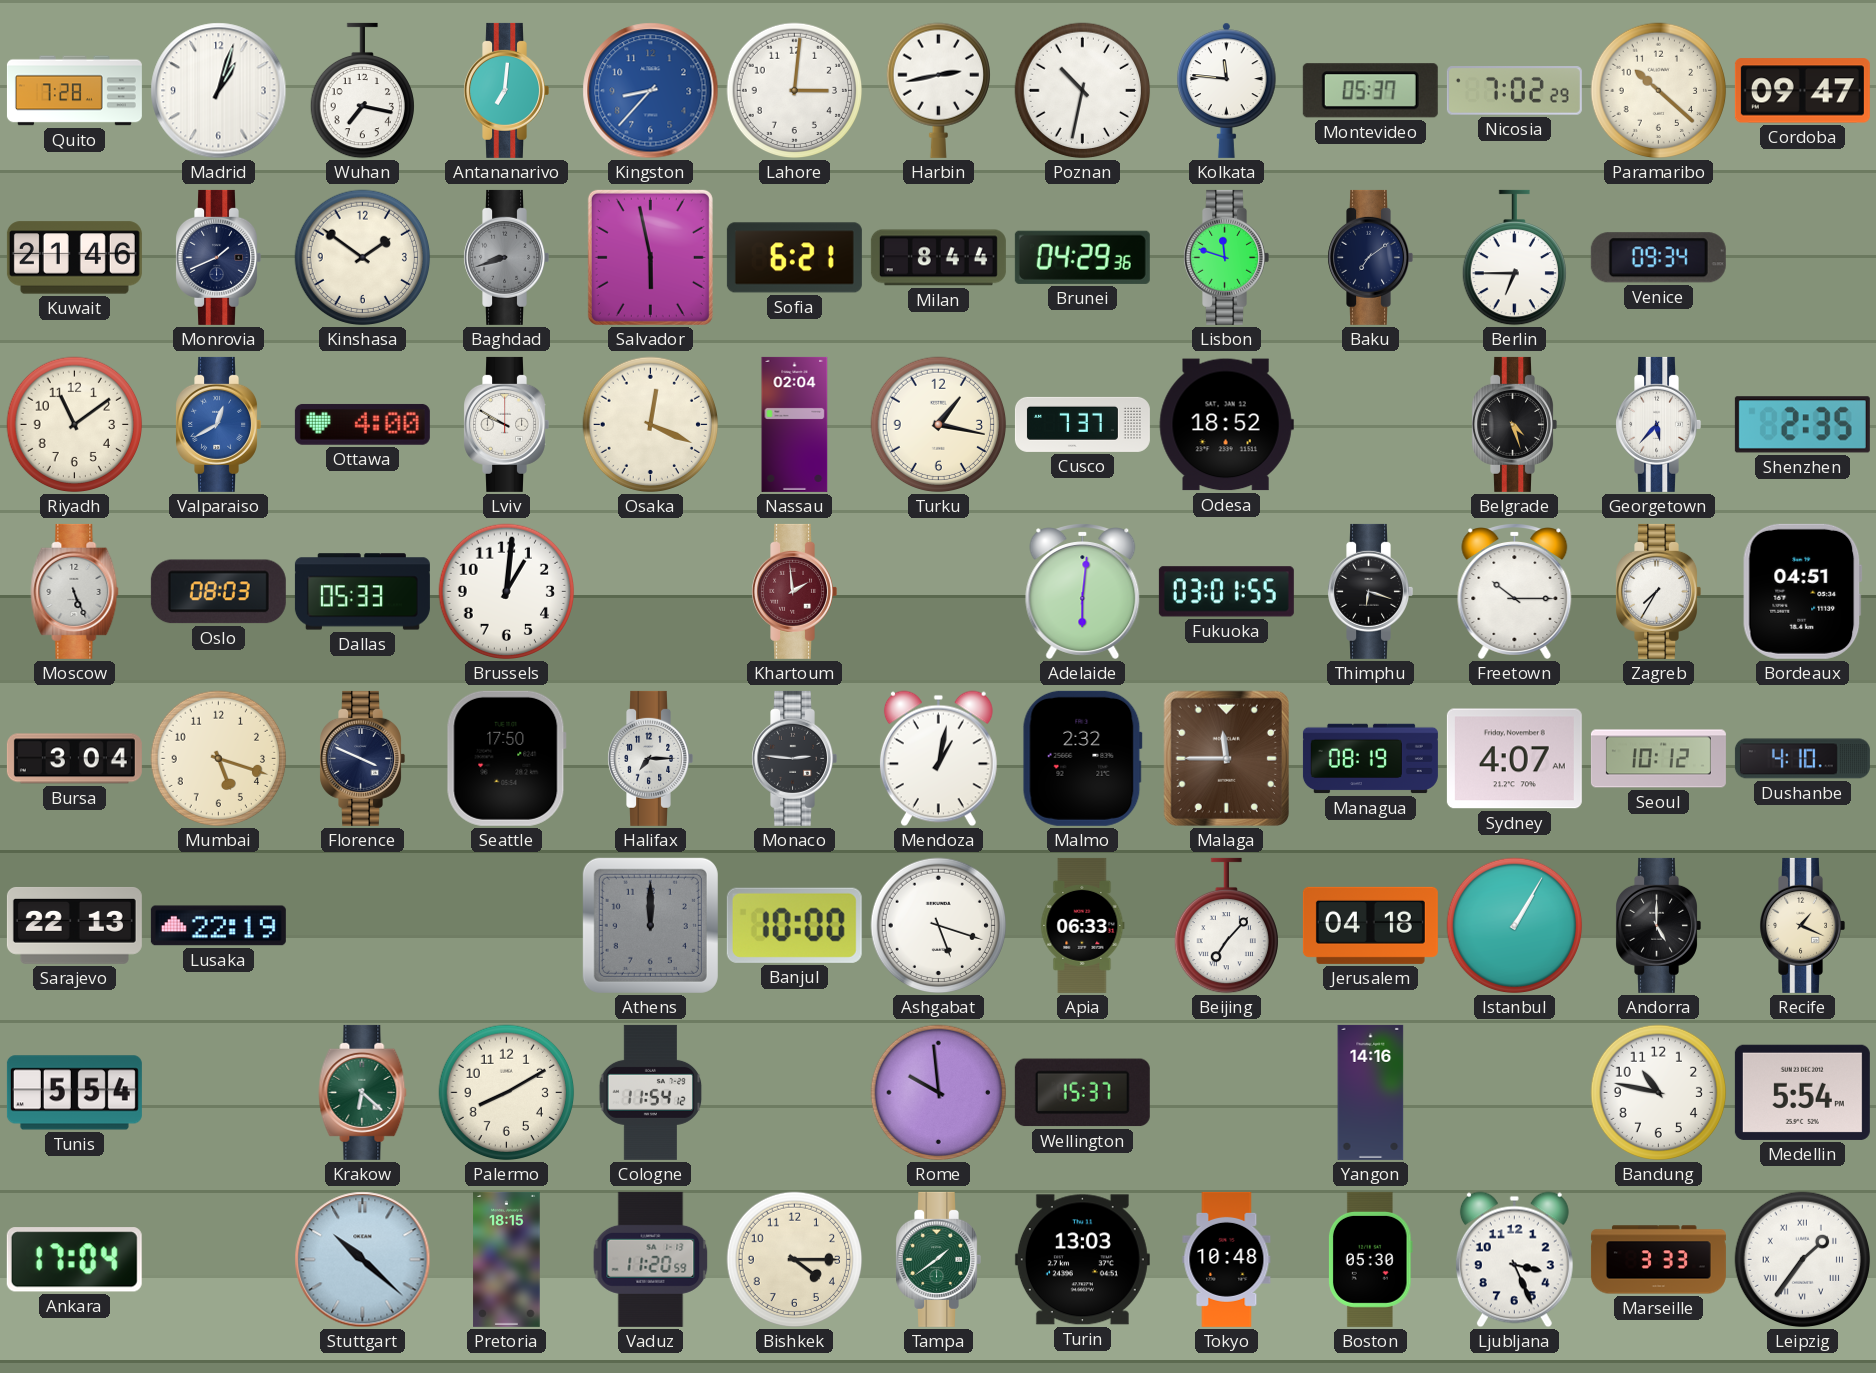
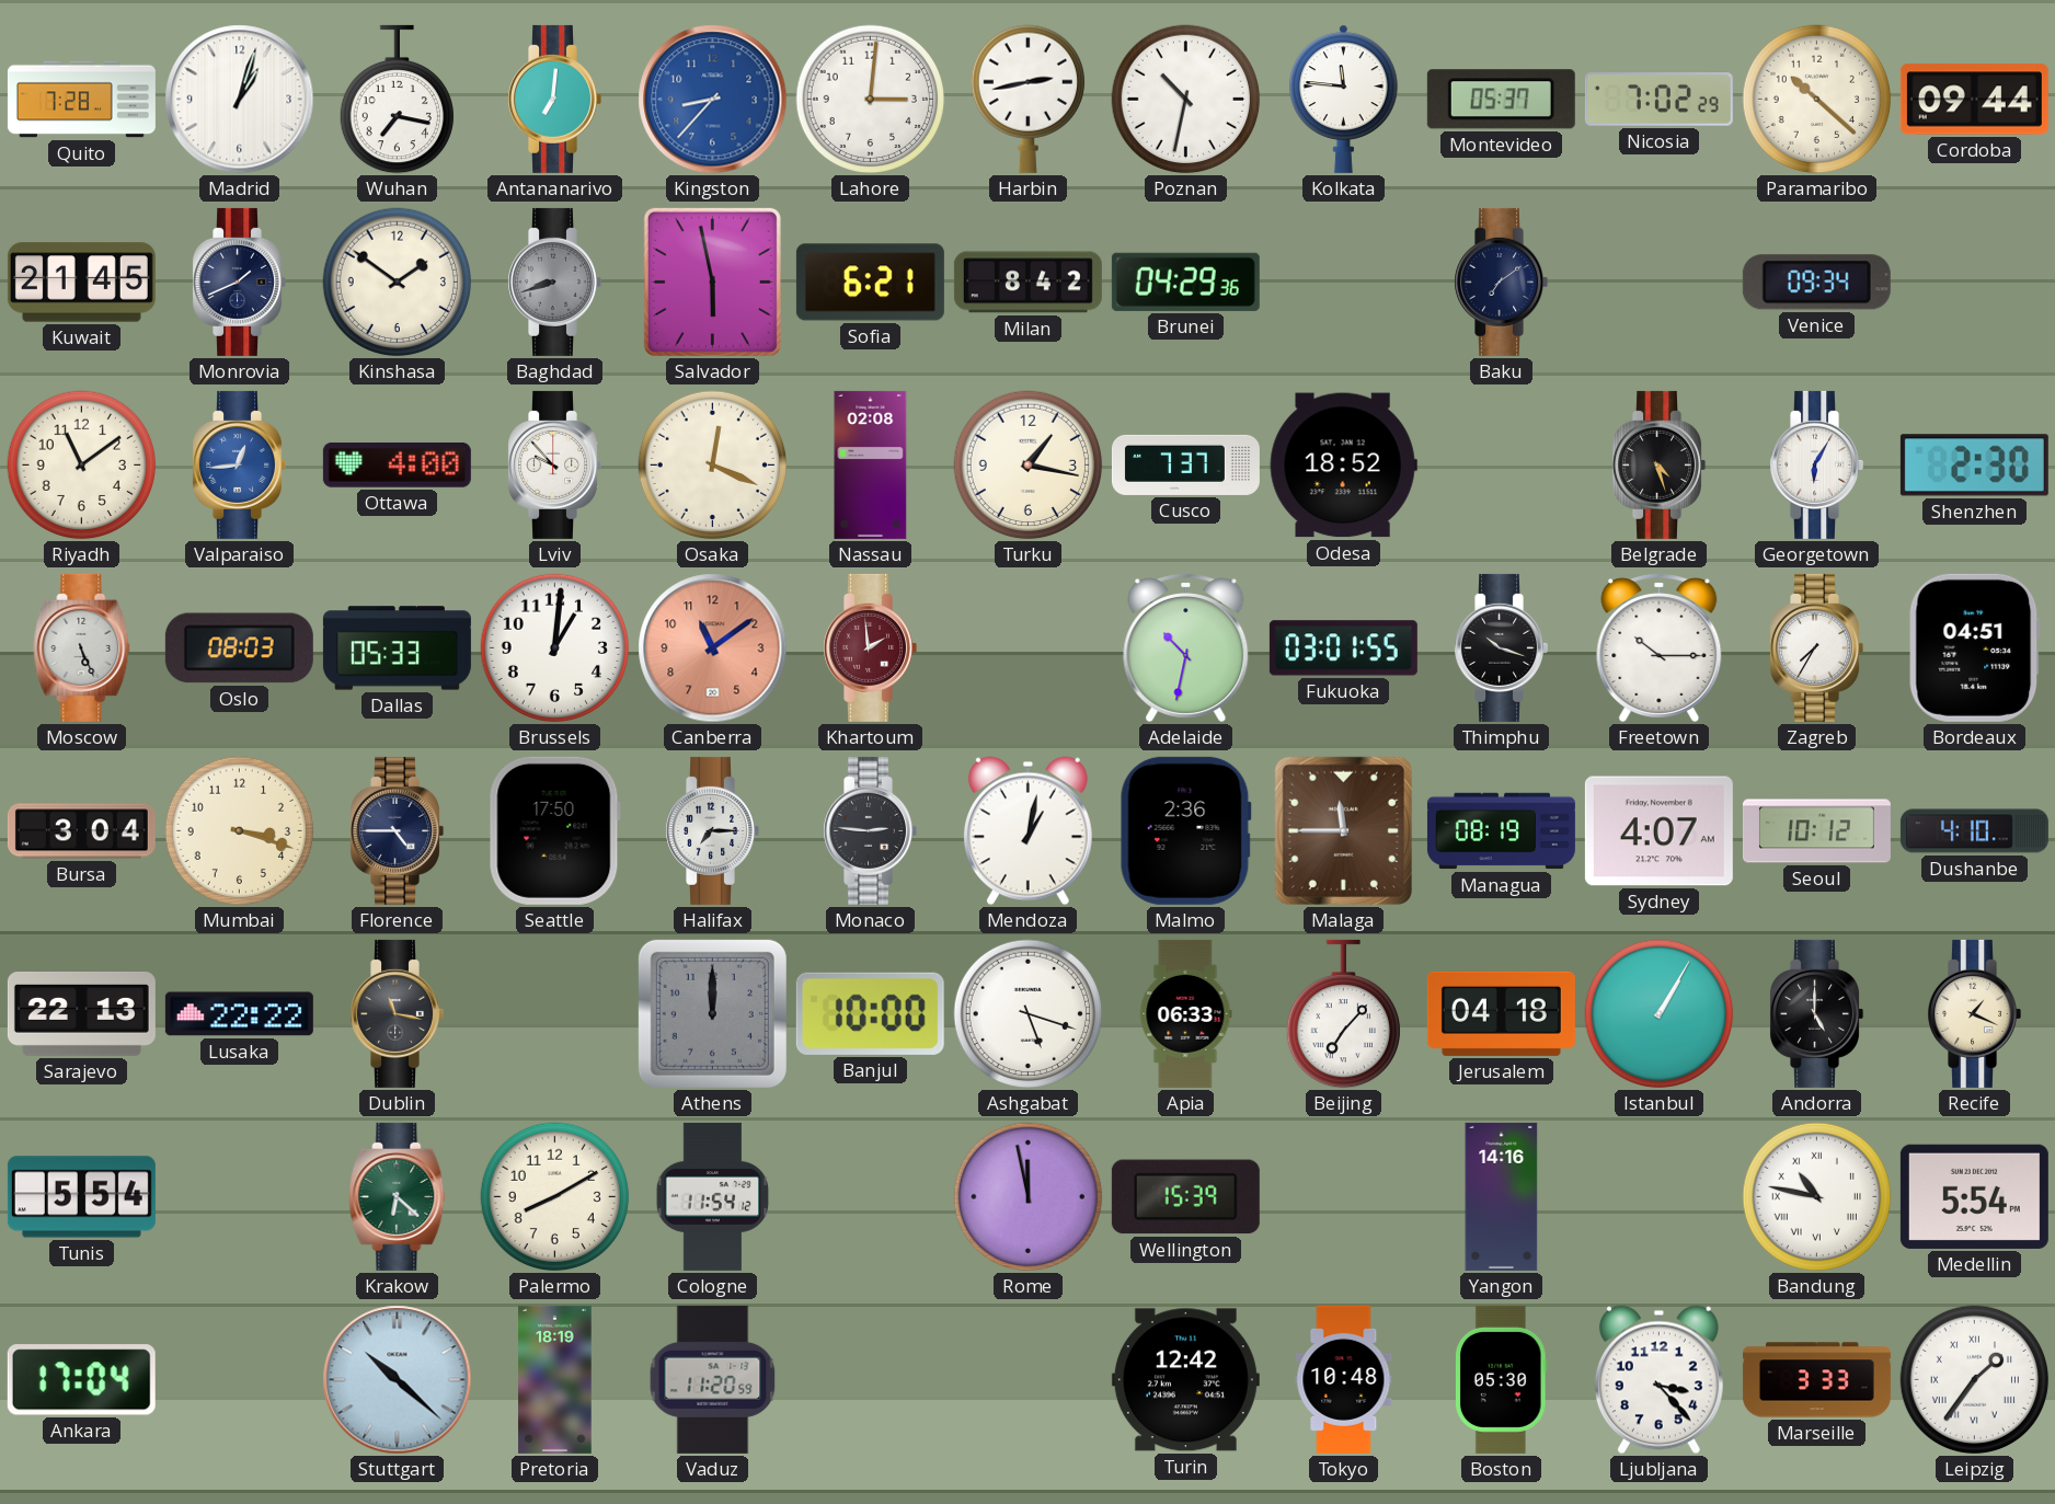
Cordoba: 09:47 -> 09:44
Kuwait: 21:46 -> 21:45
Milan: 8:44 -> 8:42
Lisbon: 11:48 -> none
Berlin: 6:45 -> none
Valparaiso: 12:40 -> 12:44
Lviv: 9:50 -> 9:53
Nassau: 02:04 -> 02:08
Georgetown: 5:37 -> 6:05
Shenzhen: 2:35 -> 2:30
Canberra: none -> 11:09
Adelaide: 6:01 -> 10:32
Thimphu: 6:18 -> 10:18
Mumbai: 5:18 -> 3:18
Florence: 3:49 -> 4:45
Malmo: 2:32 -> 2:36
Lusaka: 22:19 -> 22:22
Dublin: none -> 11:17
Rome: 9:59 -> 11:58
Wellington: 15:37 -> 15:39
Bandung numerals: Arabic -> Roman
Pretoria: 18:15 -> 18:19
Bishkek: 4:15 -> none
Tampa: 1:39 -> none
Turin: 13:03 -> 12:42
Ljubljana: 3:26 -> 3:23
